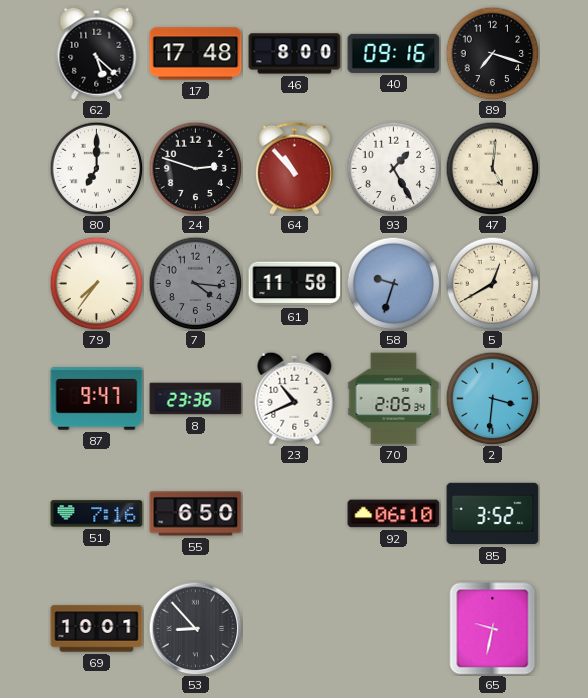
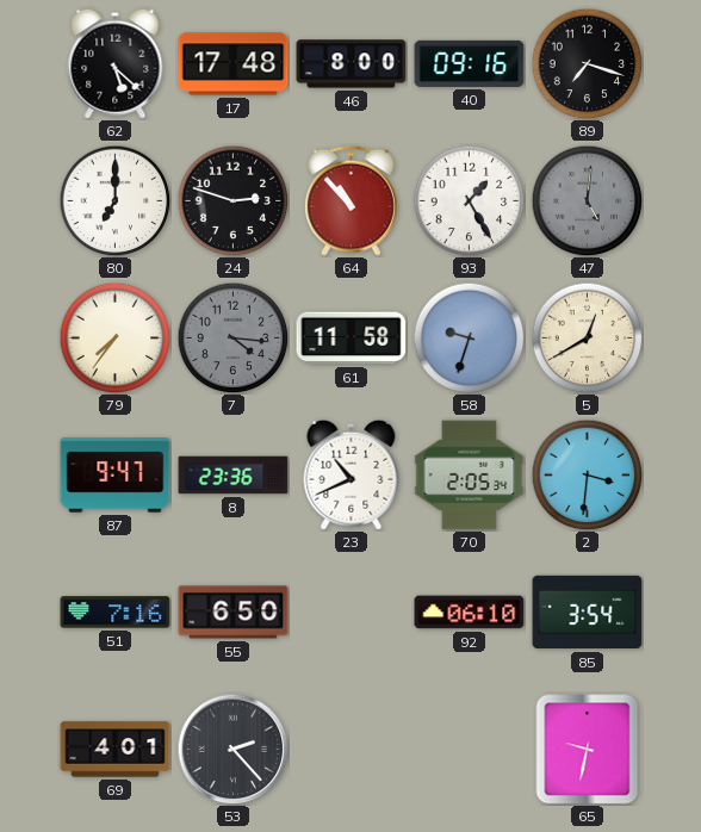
47 dial: cream -> grey
85: 3:52 -> 3:54
69: 10:01 -> 4:01
53: 8:53 -> 2:23
